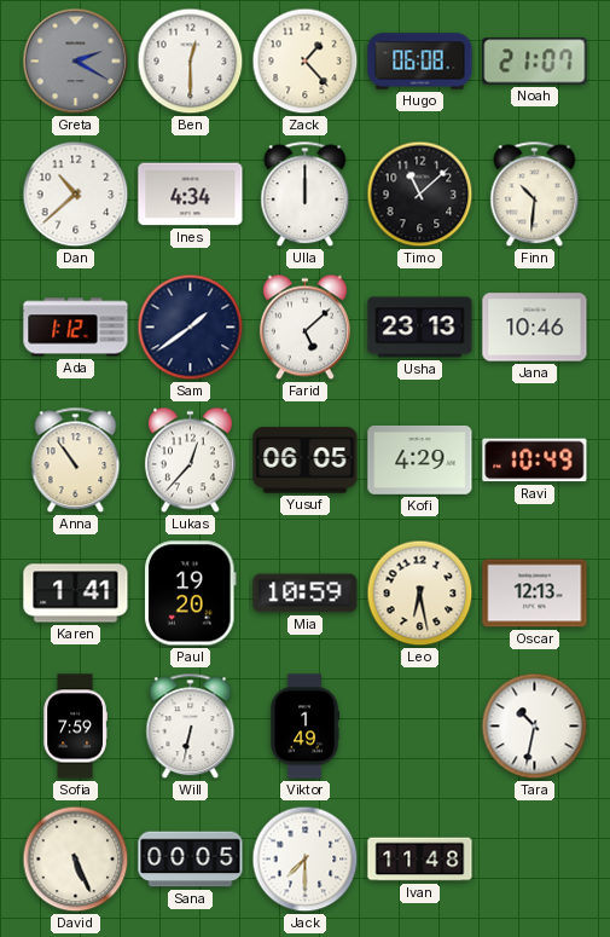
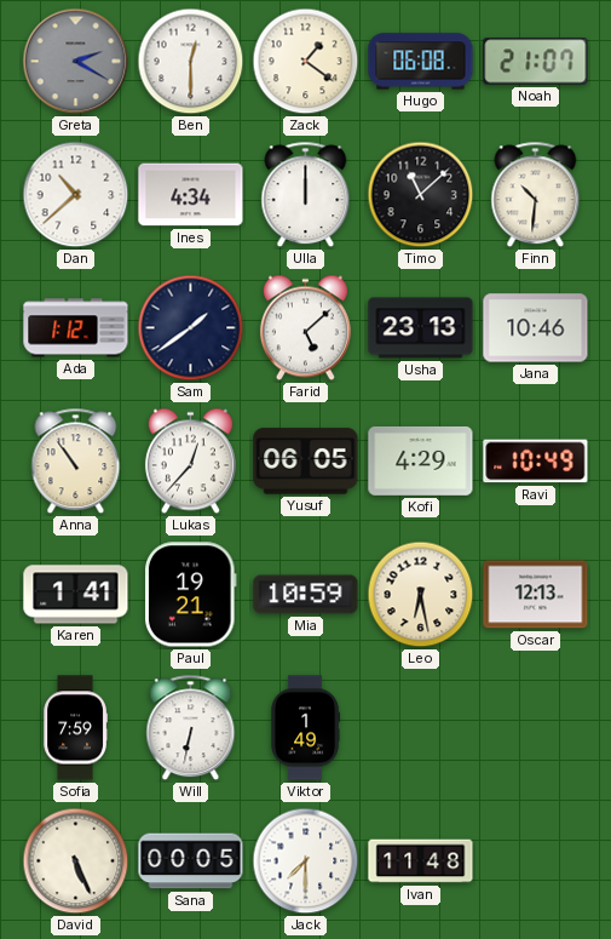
Zack: 1:23 -> 1:21
Paul: 19:20 -> 19:21
Tara: 10:32 -> none
